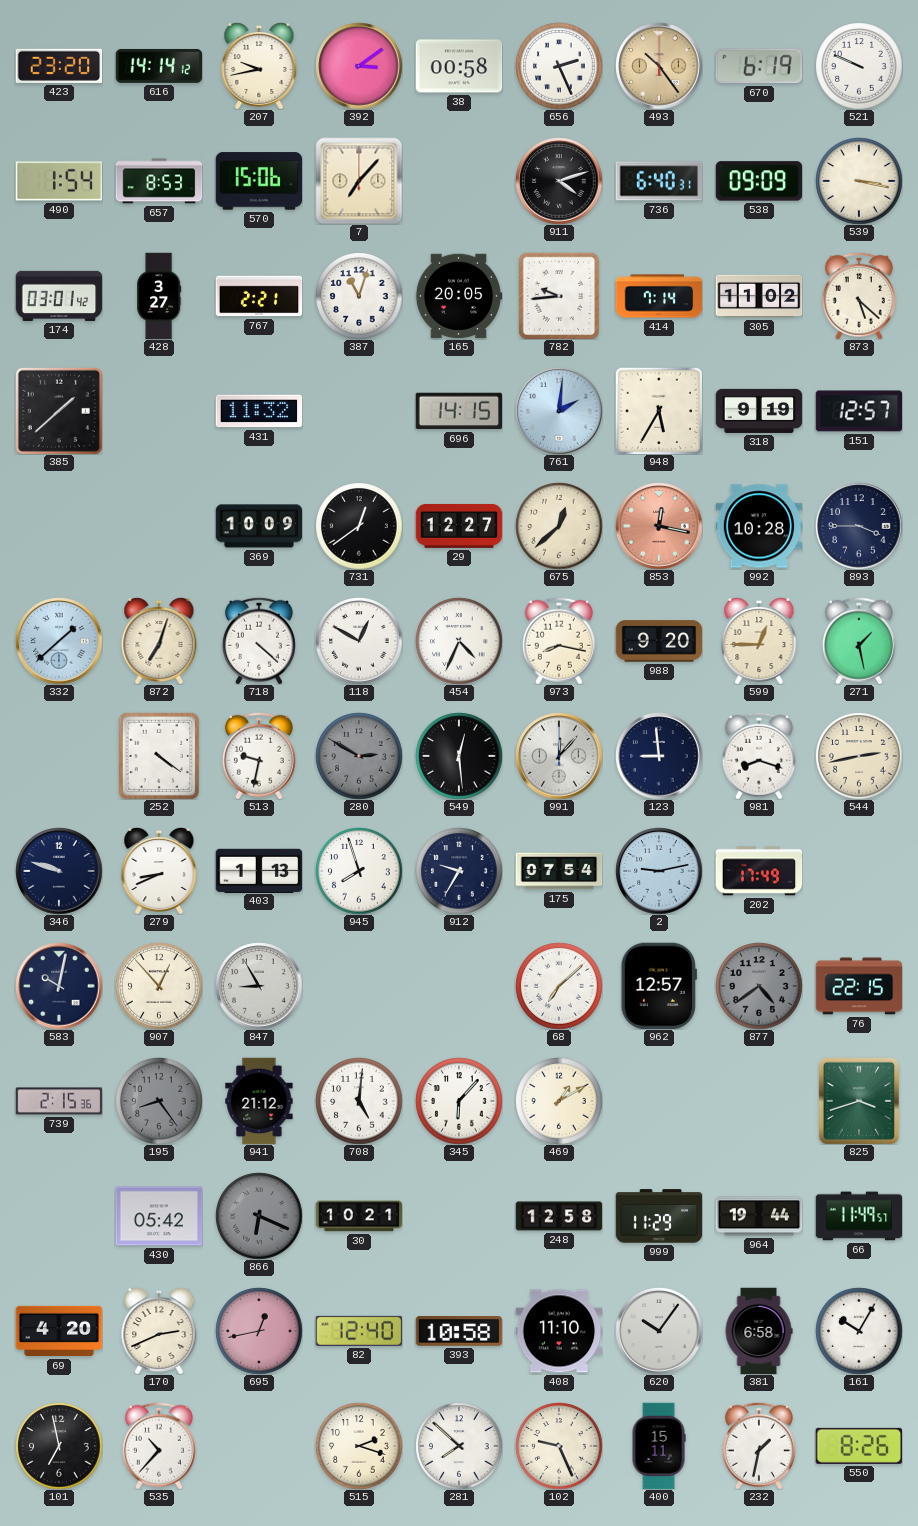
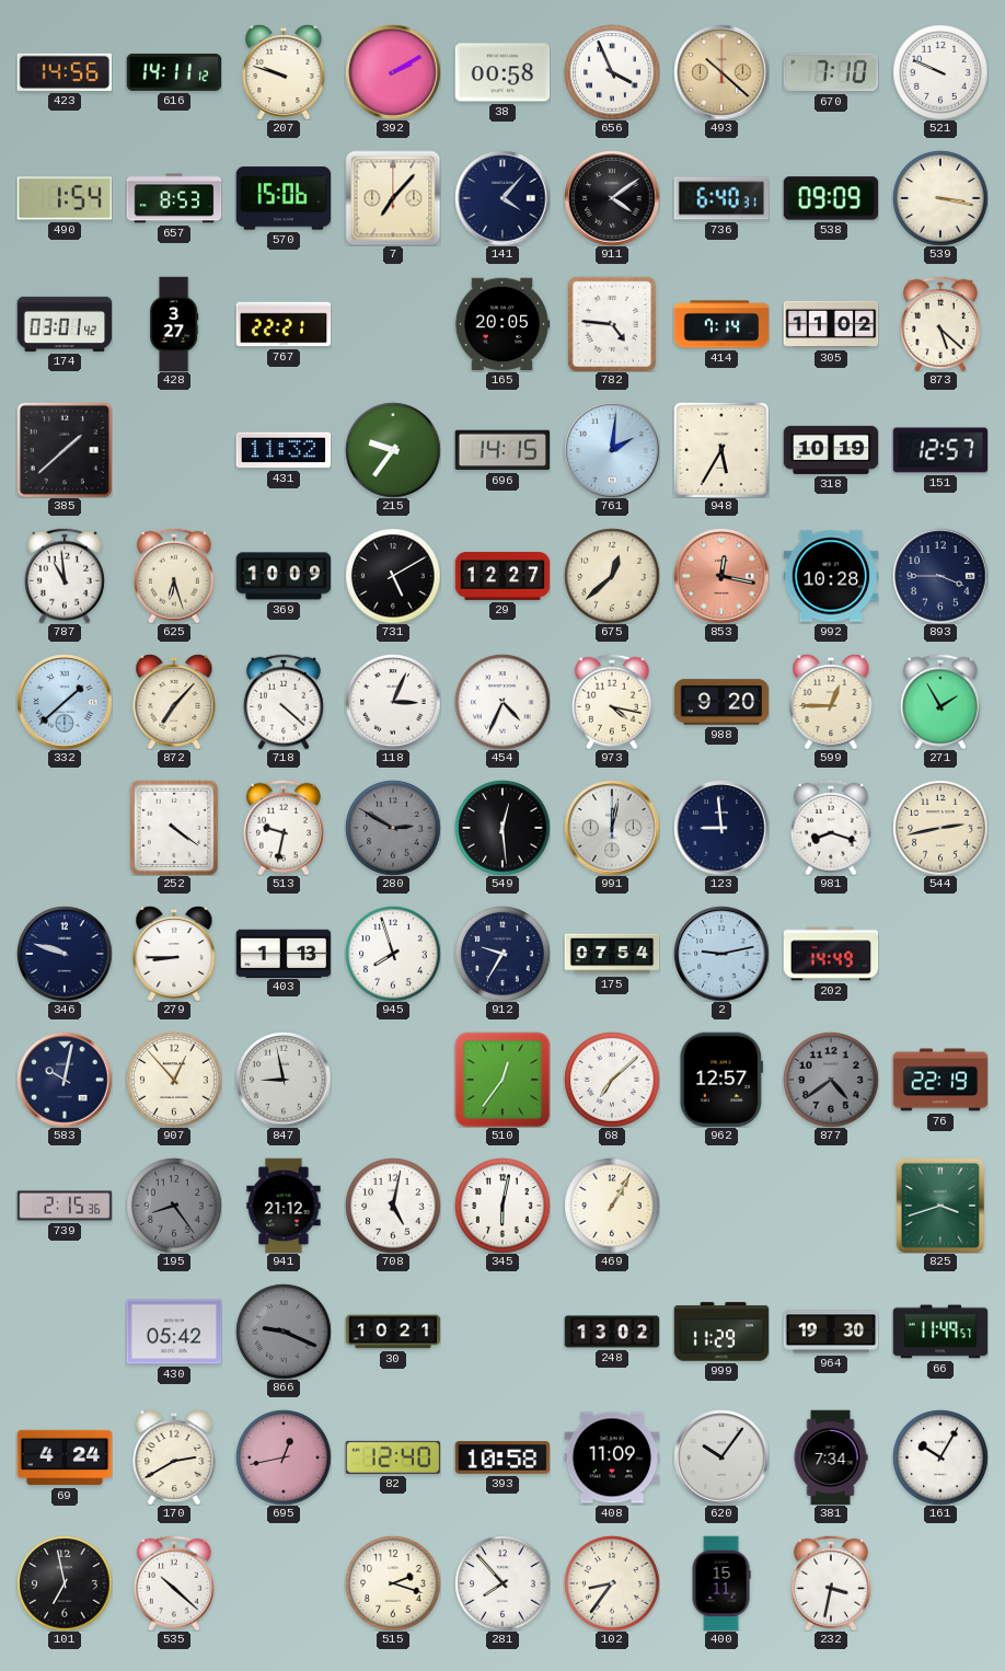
423: 23:20 -> 14:56
616: 14:14 -> 14:11
207: 9:43 -> 9:48
392: 3:09 -> 2:10
656: 2:26 -> 3:56
493: 10:24 -> 10:22
670: 6:19 -> 7:10
141: none -> 4:07
911: 4:12 -> 4:09
767: 2:21 -> 22:21
387: 11:03 -> none
782: 9:44 -> 4:46
215: none -> 9:36
318: 9:19 -> 10:19
787: none -> 10:59
625: none -> 6:27
731: 12:39 -> 5:10
872: 7:03 -> 7:07
118: 12:50 -> 3:04
973: 8:17 -> 4:17
271: 1:28 -> 1:55
991: 12:07 -> 12:02
279: 8:41 -> 8:45
202: 17:49 -> 14:49
847: 8:55 -> 8:58
510: none -> 12:36
76: 22:15 -> 22:19
708: 5:01 -> 5:02
345: 6:07 -> 6:02
469: 1:10 -> 1:05
866: 6:19 -> 9:19
248: 12:58 -> 13:02
964: 19:44 -> 19:30
69: 4:20 -> 4:24
170: 2:41 -> 2:40
408: 11:10 -> 11:09
381: 6:58 -> 7:34
535: 10:37 -> 10:22
281: 7:52 -> 7:53
102: 9:26 -> 8:36
232: 1:32 -> 3:32
550: 8:26 -> none
